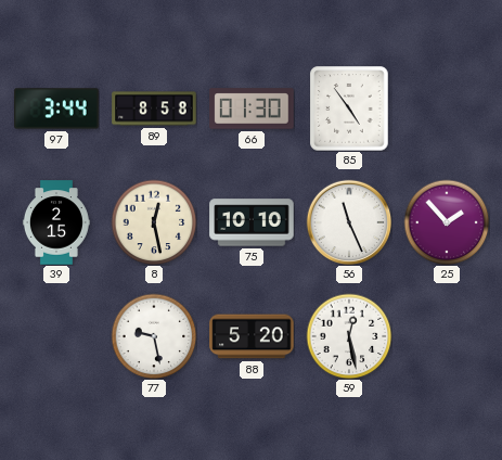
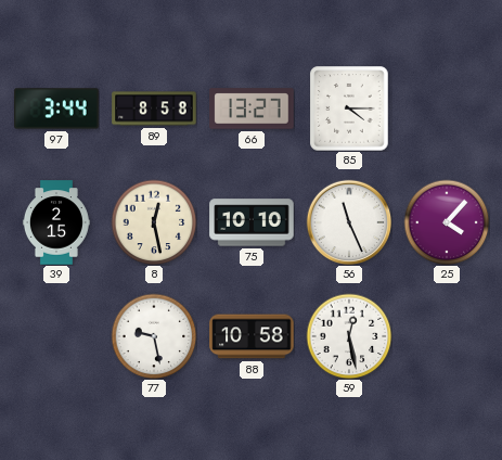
66: 01:30 -> 13:27
85: 4:54 -> 4:15
25: 1:53 -> 4:07
88: 5:20 -> 10:58
